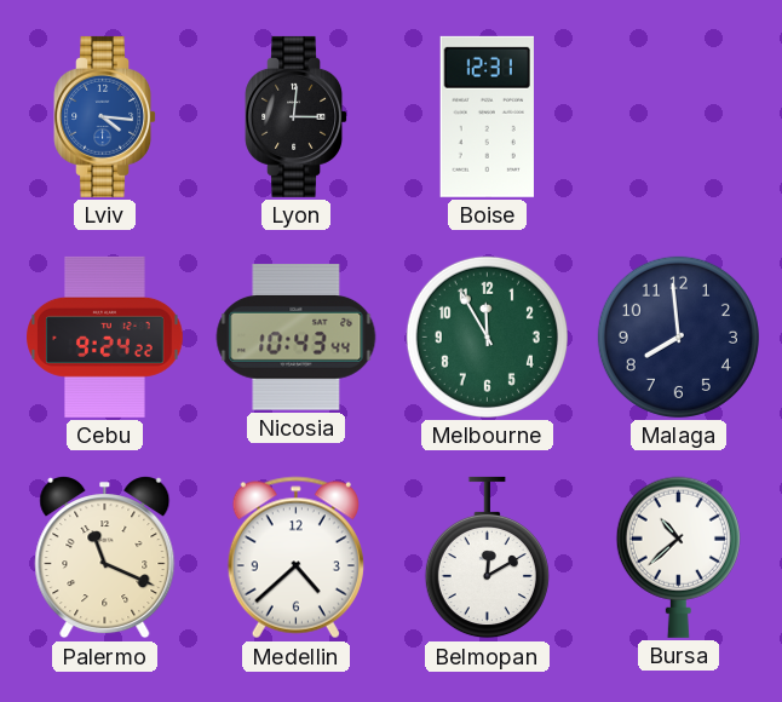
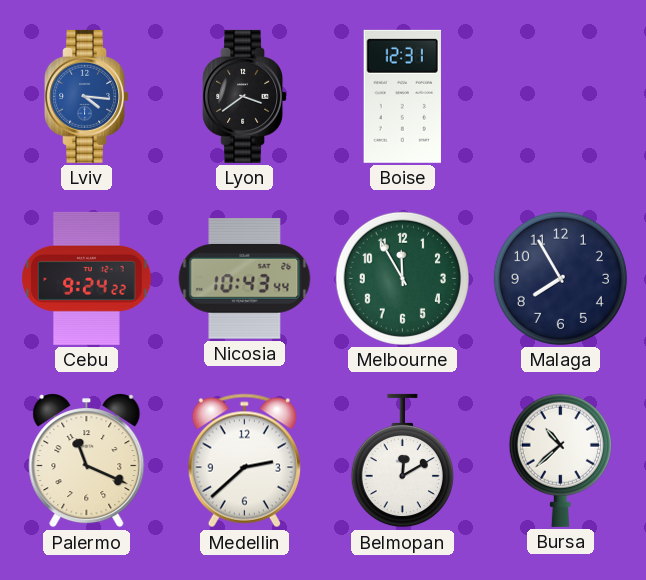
Lyon: 3:01 -> 3:39
Malaga: 7:59 -> 7:55
Medellin: 4:38 -> 2:38
